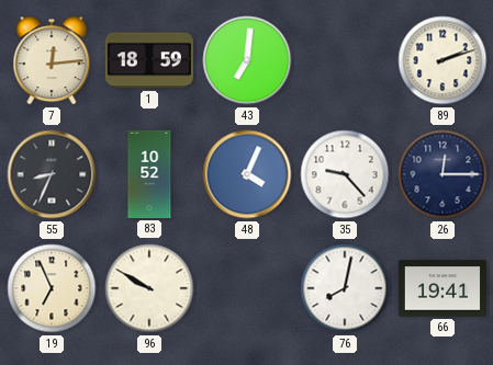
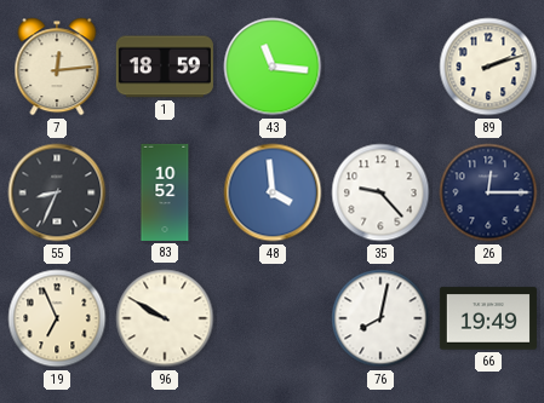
43: 7:01 -> 11:16
48: 4:04 -> 3:59
66: 19:41 -> 19:49
